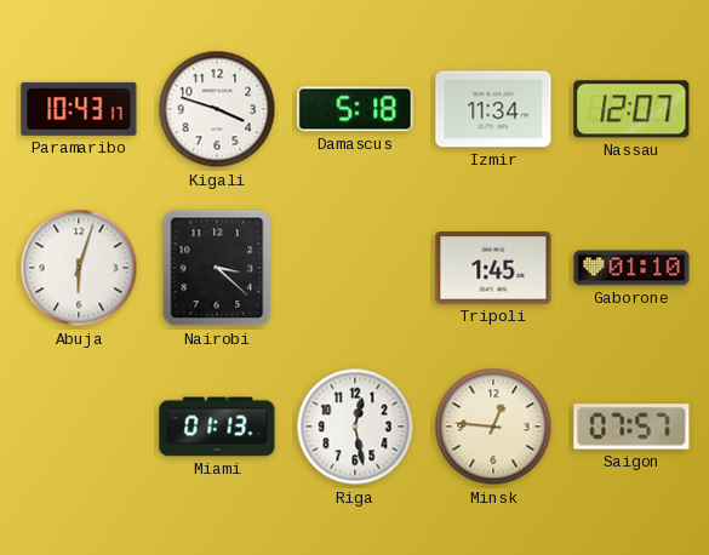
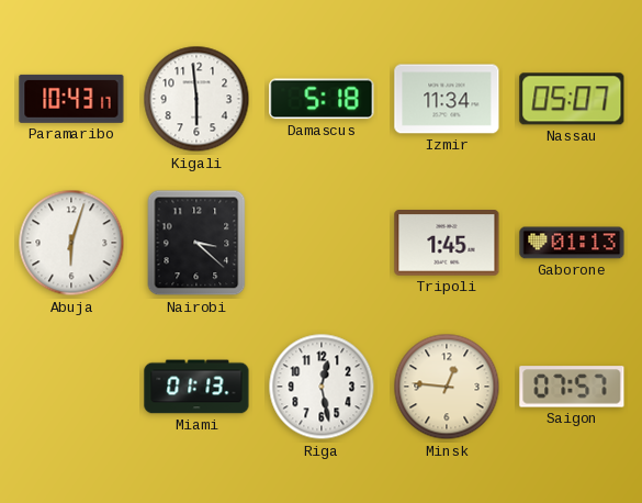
Kigali: 3:48 -> 5:59
Nassau: 12:07 -> 05:07
Gaborone: 01:10 -> 01:13
